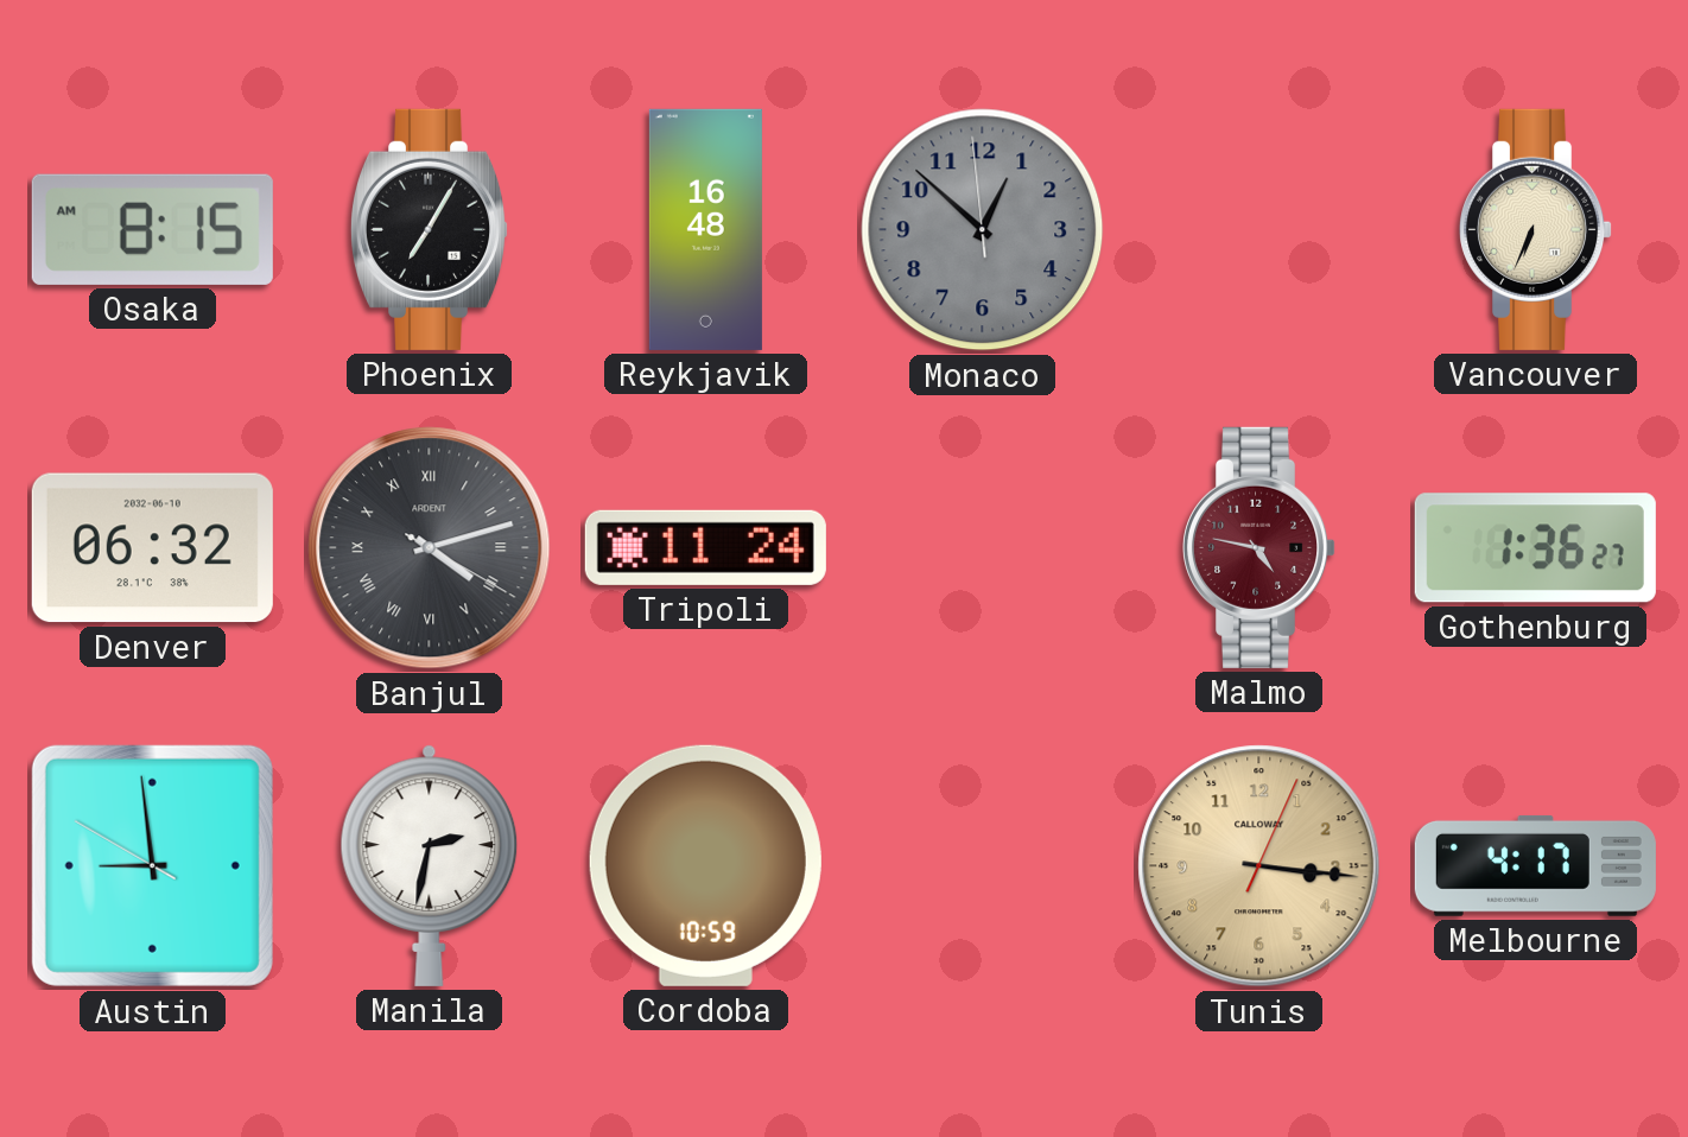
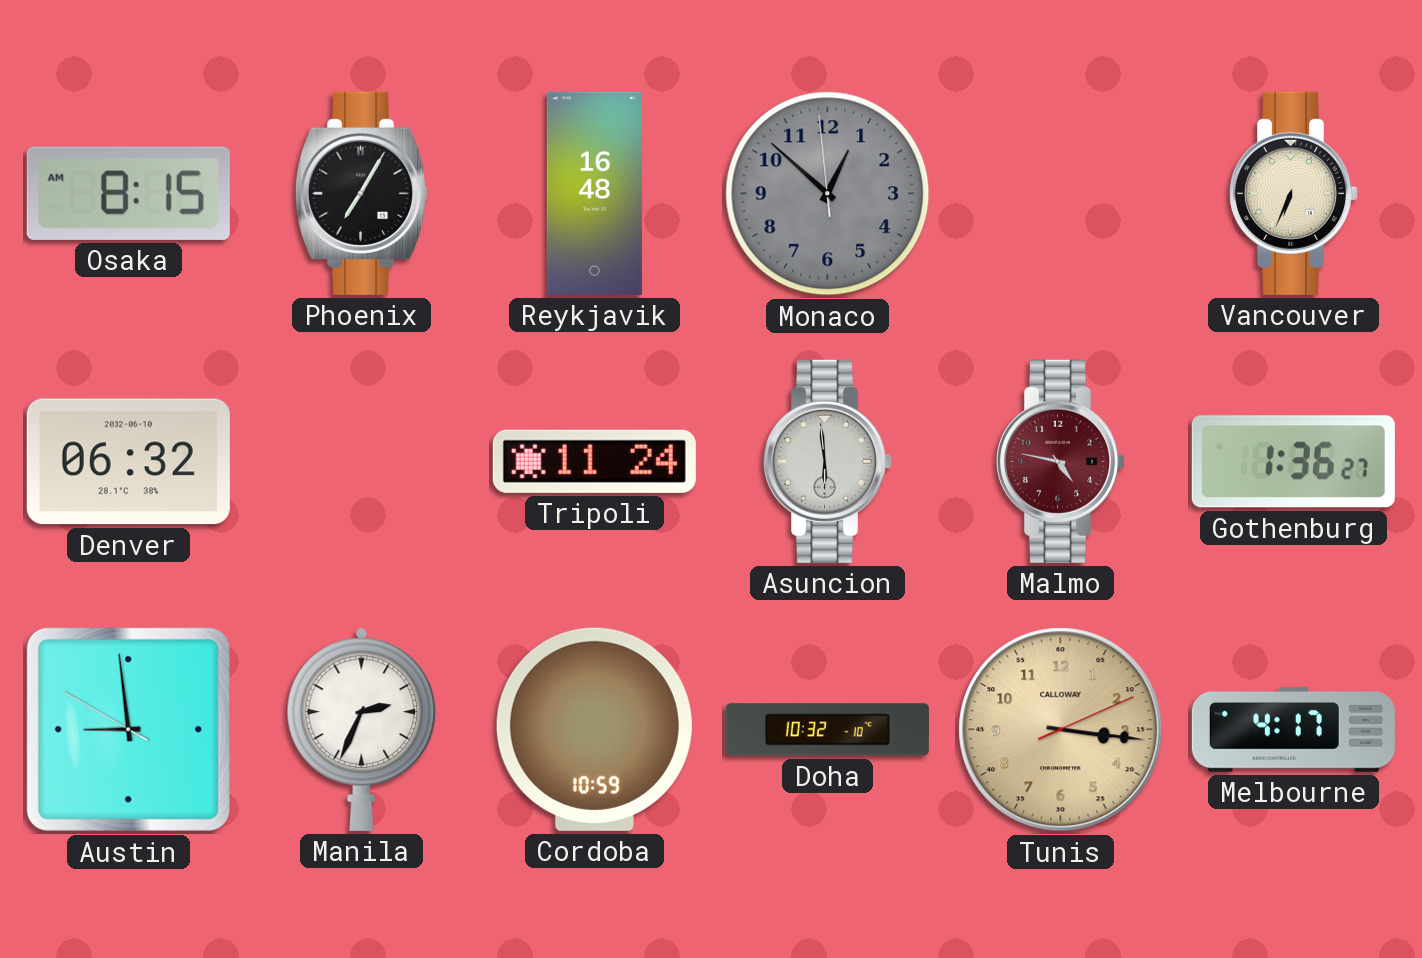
Banjul: 4:12 -> none
Asuncion: none -> 5:59
Manila: 2:32 -> 2:34
Doha: none -> 10:32
Tunis: 3:16:04 -> 3:16:11
